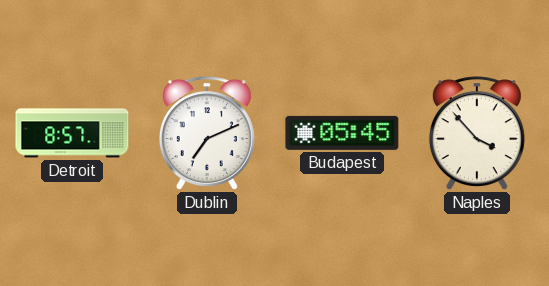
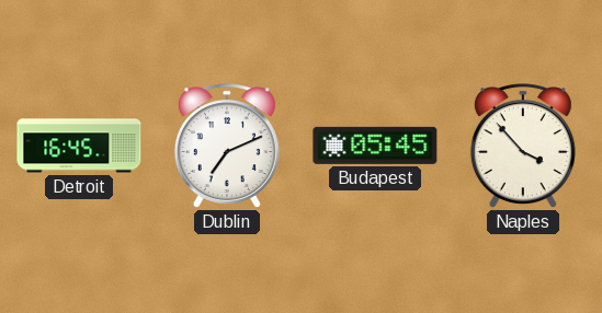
Detroit: 8:57 -> 16:45
